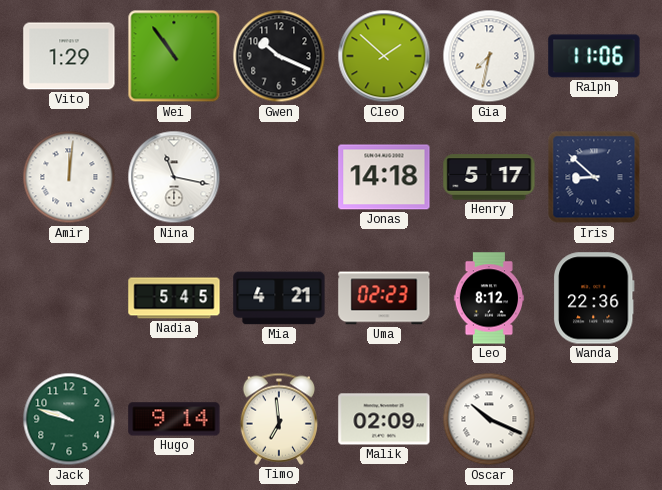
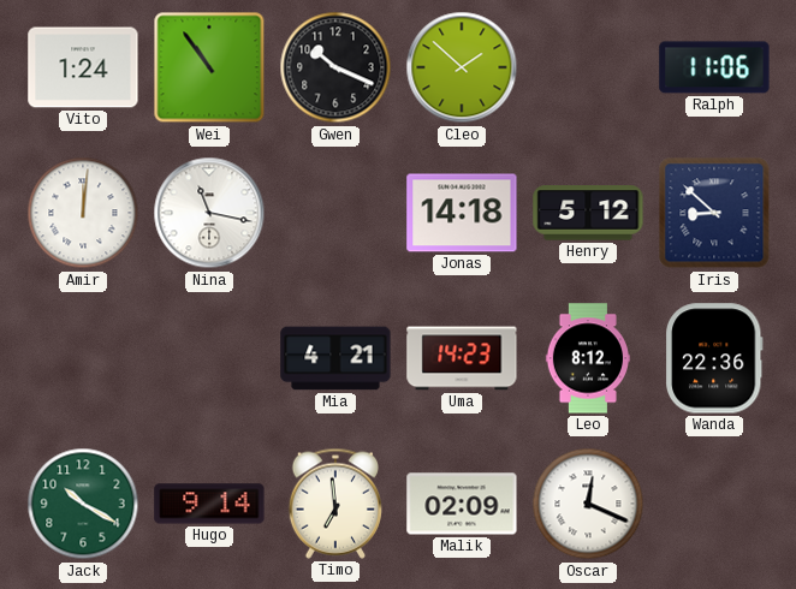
Vito: 1:29 -> 1:24
Gia: 7:32 -> none
Henry: 5:17 -> 5:12
Nadia: 5:45 -> none
Uma: 02:23 -> 14:23
Jack: 9:48 -> 10:20
Oscar: 10:19 -> 12:19
